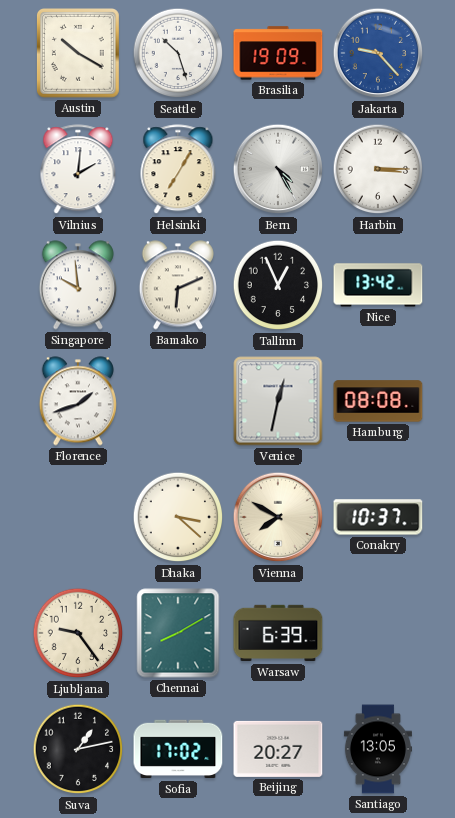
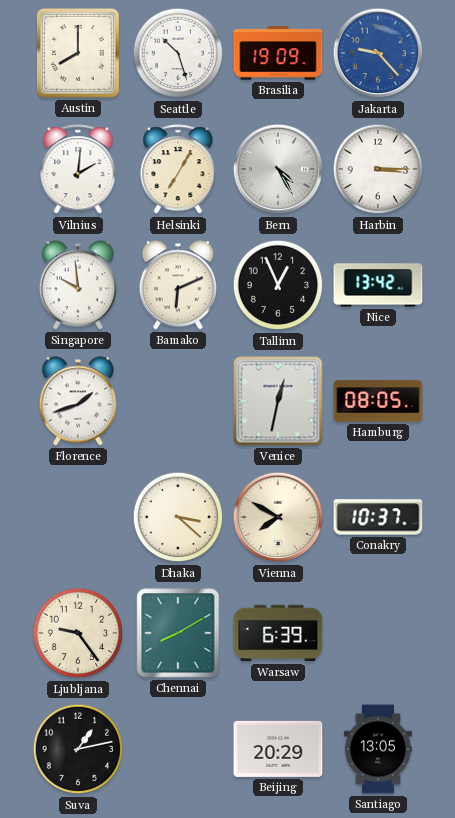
Austin: 10:20 -> 8:00
Hamburg: 08:08 -> 08:05
Sofia: 17:02 -> none
Beijing: 20:27 -> 20:29
